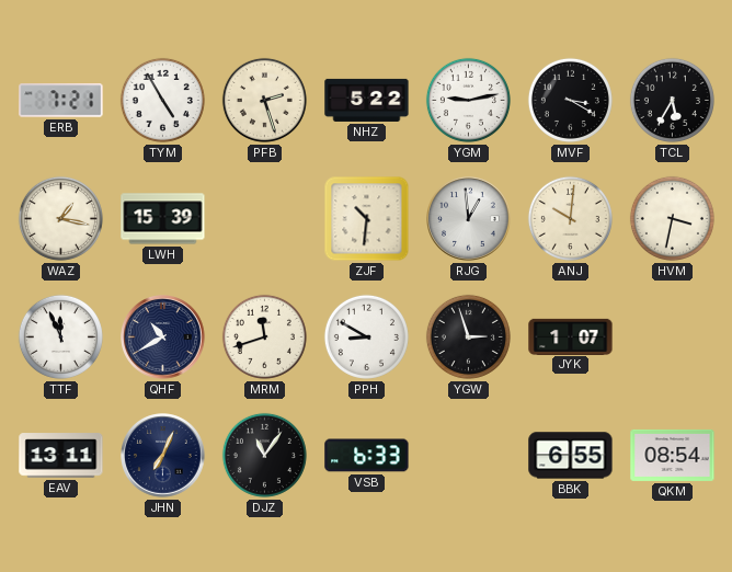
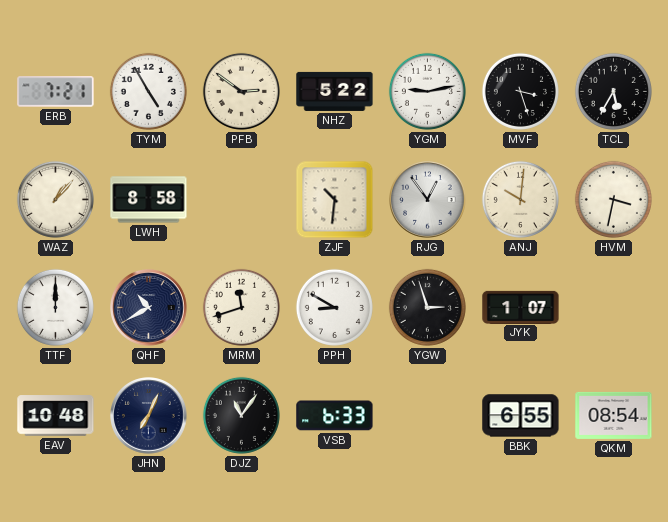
PFB: 2:27 -> 2:51
MVF: 3:20 -> 3:27
WAZ: 1:17 -> 1:07
LWH: 15:39 -> 8:58
RJG: 12:59 -> 12:54
TTF: 11:56 -> 12:00
EAV: 13:11 -> 10:48
